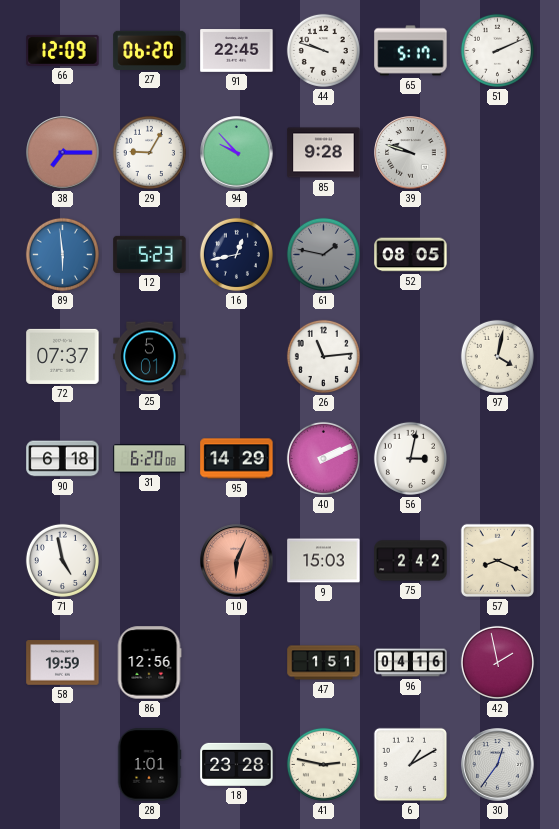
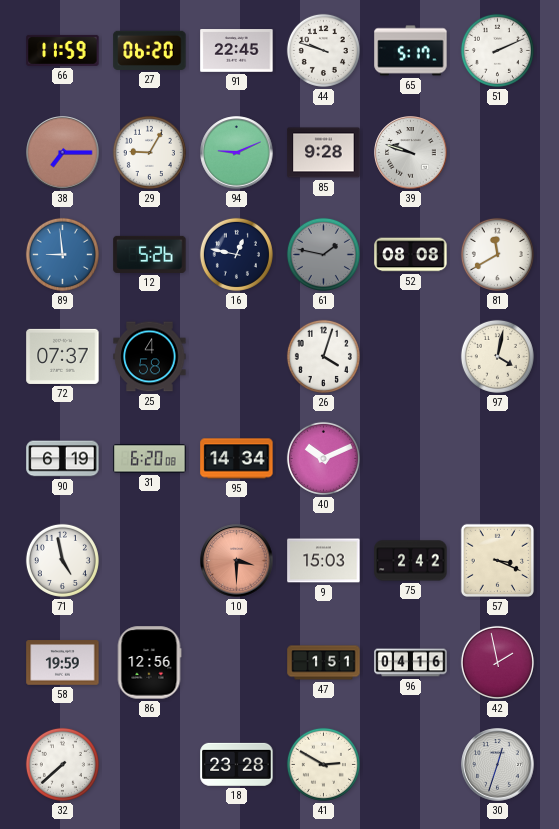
66: 12:09 -> 11:59
94: 9:53 -> 9:11
89: 5:59 -> 8:59
12: 5:23 -> 5:26
16: 12:43 -> 12:47
52: 08:05 -> 08:08
81: none -> 11:40
25: 5:01 -> 4:58
26: 11:14 -> 4:03
90: 6:18 -> 6:19
95: 14:29 -> 14:34
40: 2:11 -> 10:11
56: 3:02 -> none
10: 6:04 -> 3:30
57: 8:19 -> 3:19
32: none -> 7:38
28: 1:01 -> none
41: 2:47 -> 2:50
6: 1:10 -> none
30: 12:36 -> 12:33
